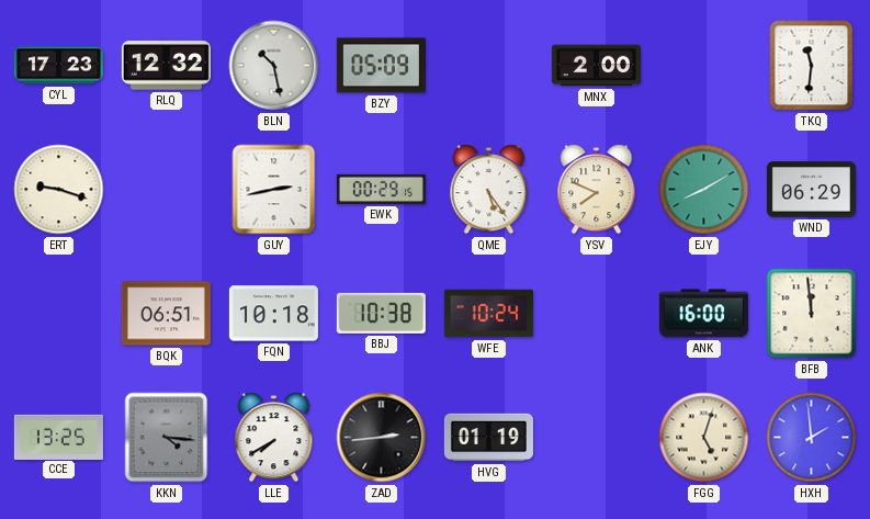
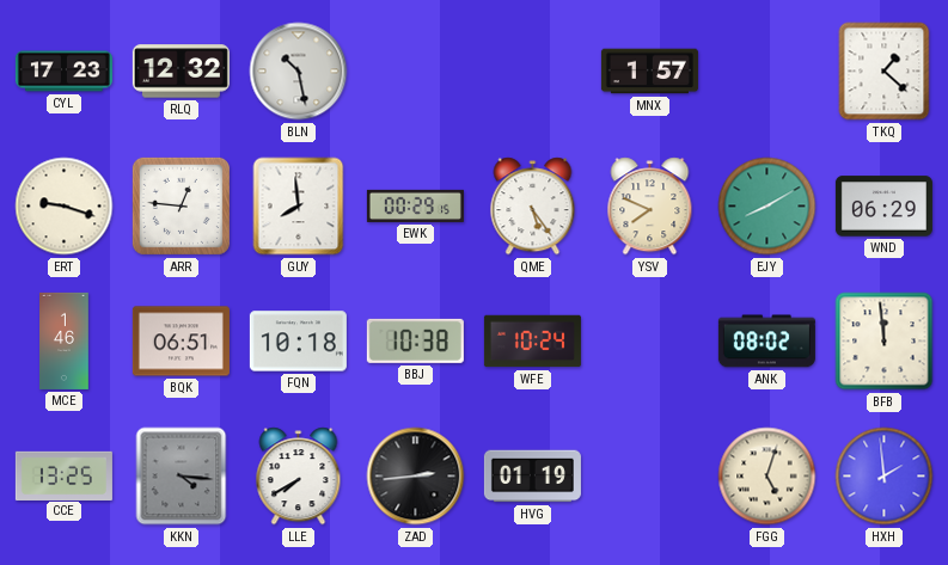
BZY: 05:09 -> none
MNX: 2:00 -> 1:57
TKQ: 11:31 -> 1:22
ARR: none -> 12:46
GUY: 2:43 -> 7:59
MCE: none -> 1:46
ANK: 16:00 -> 08:02
